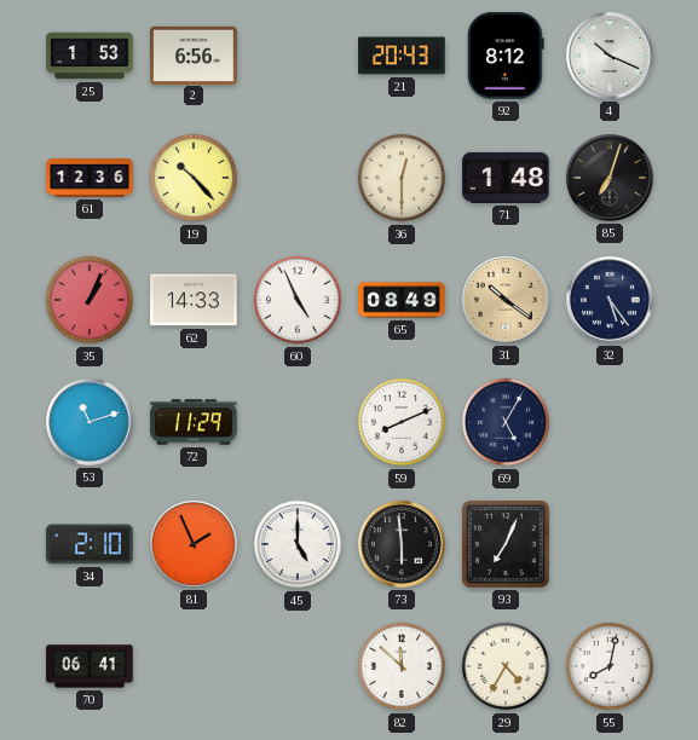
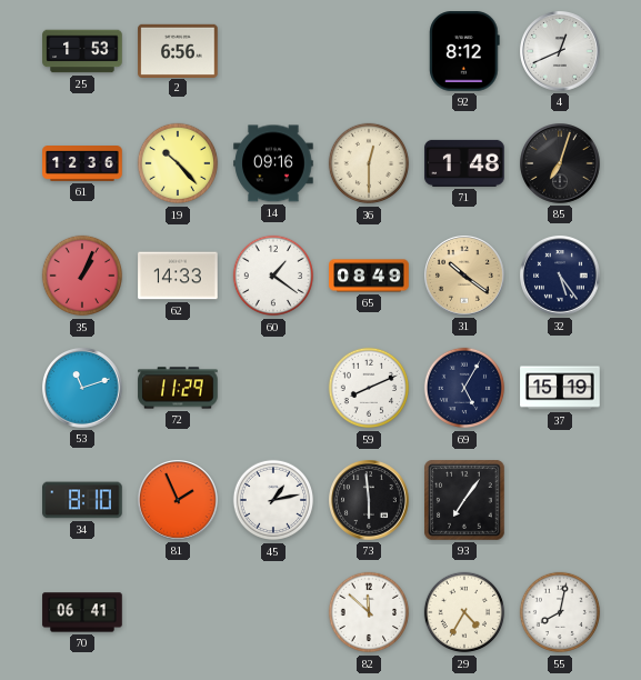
21: 20:43 -> none
4: 10:19 -> 12:41
14: none -> 09:16
60: 4:56 -> 1:21
37: none -> 15:19
34: 2:10 -> 8:10
45: 5:00 -> 1:13
93: 7:04 -> 7:06
